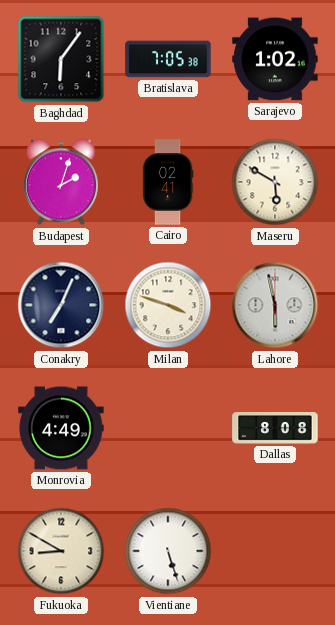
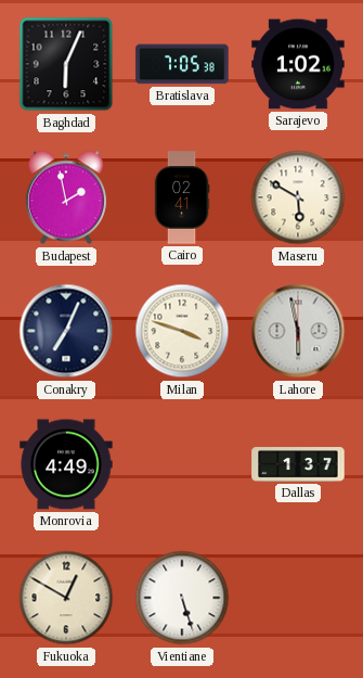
Baghdad: 6:06 -> 6:04
Budapest: 2:03 -> 1:58
Dallas: 8:08 -> 1:37
Fukuoka: 8:50 -> 12:50
